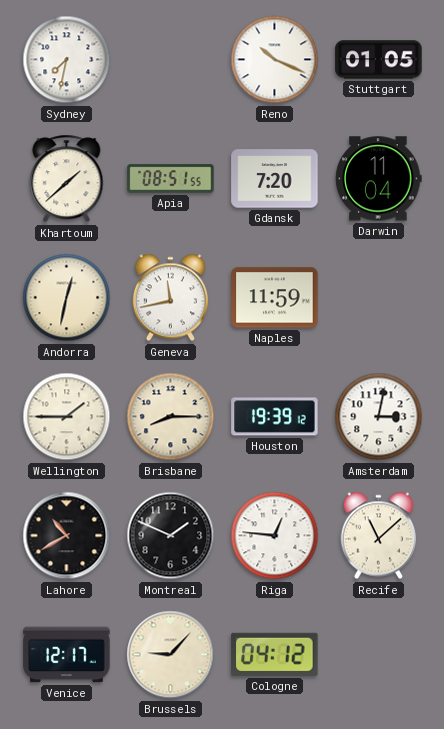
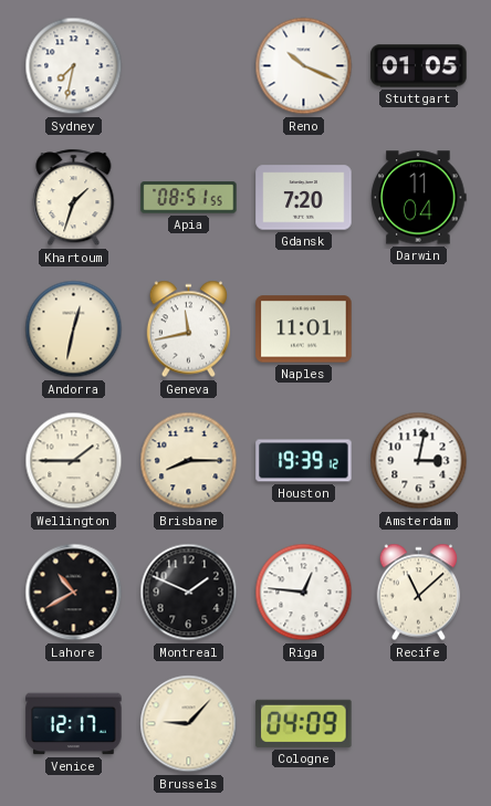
Khartoum: 1:38 -> 1:33
Naples: 11:59 -> 11:01
Cologne: 04:12 -> 04:09
